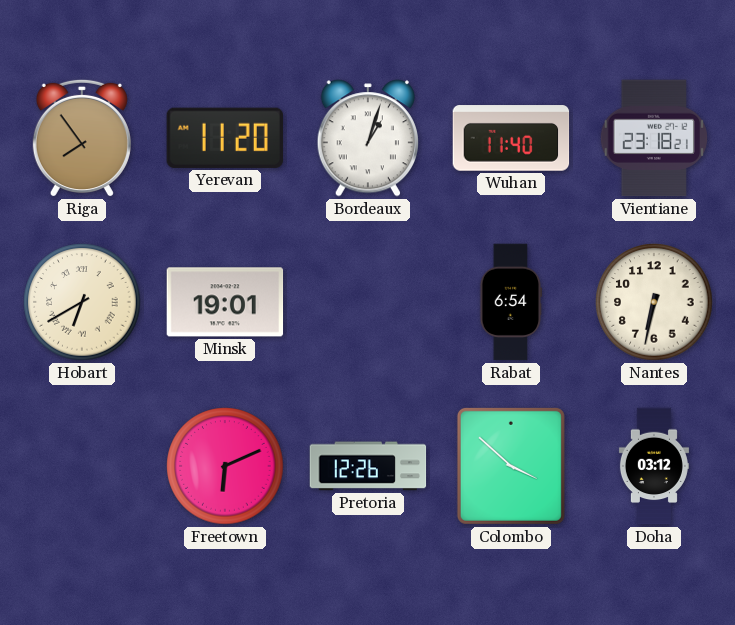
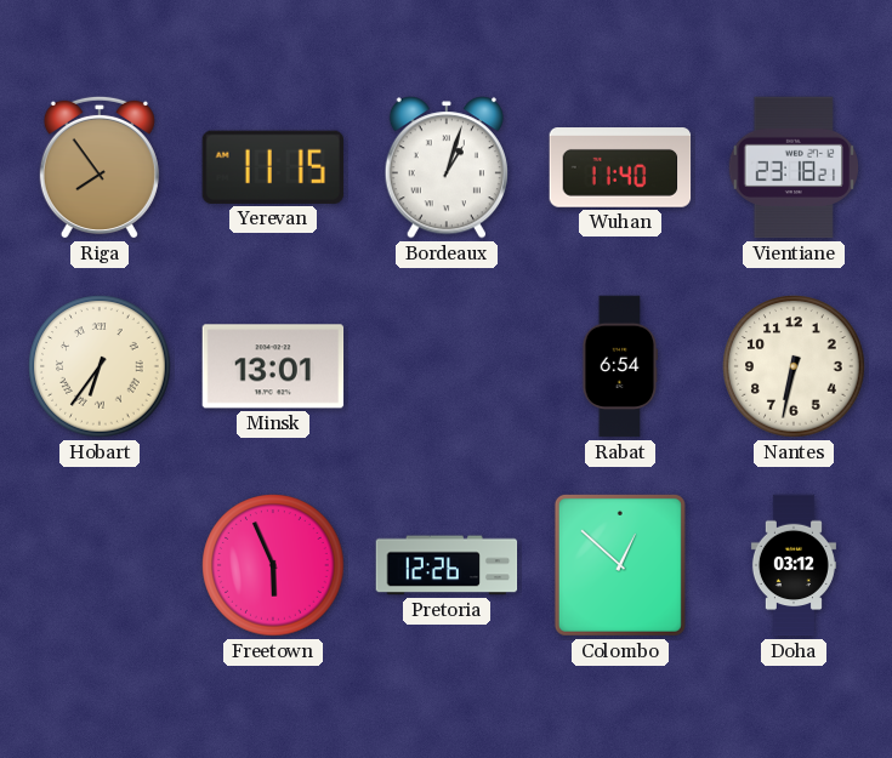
Yerevan: 11:20 -> 11:15
Hobart: 6:40 -> 6:36
Minsk: 19:01 -> 13:01
Freetown: 6:11 -> 5:56
Colombo: 3:52 -> 12:52
